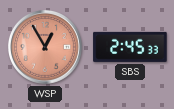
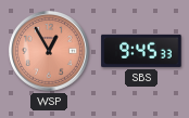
SBS: 2:45 -> 9:45
